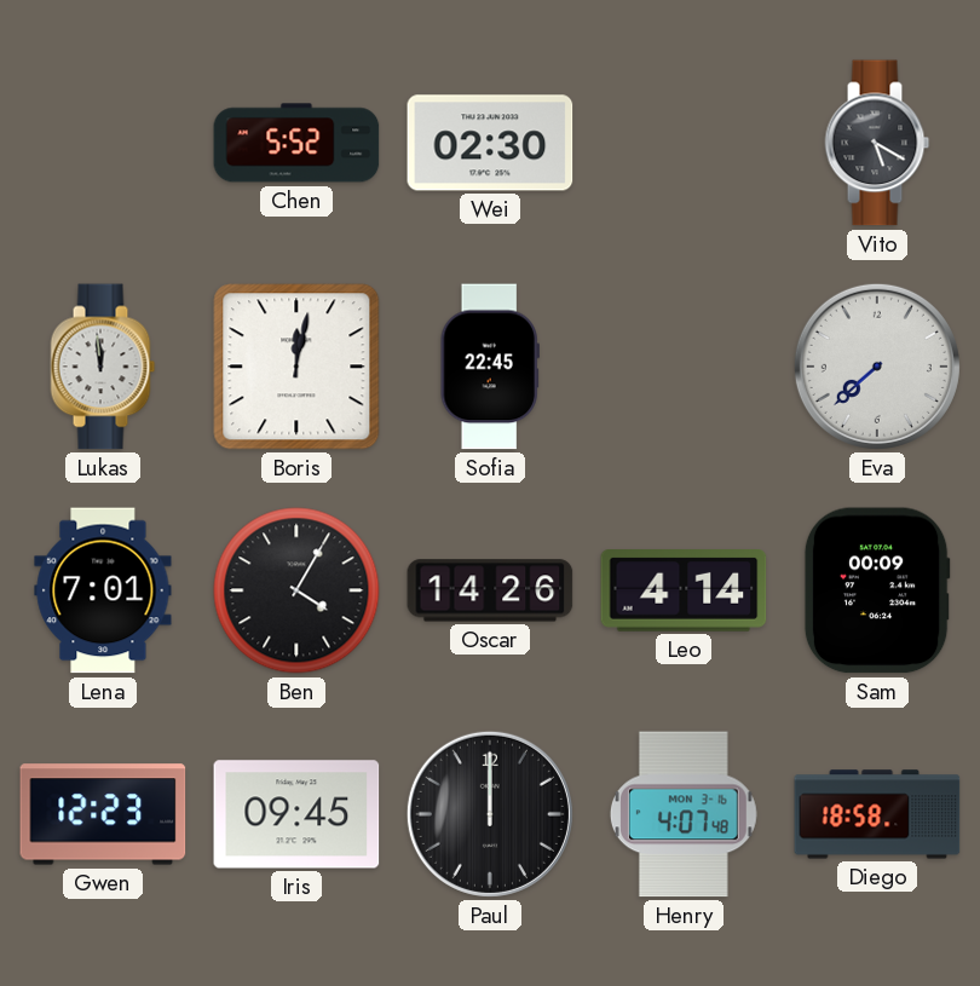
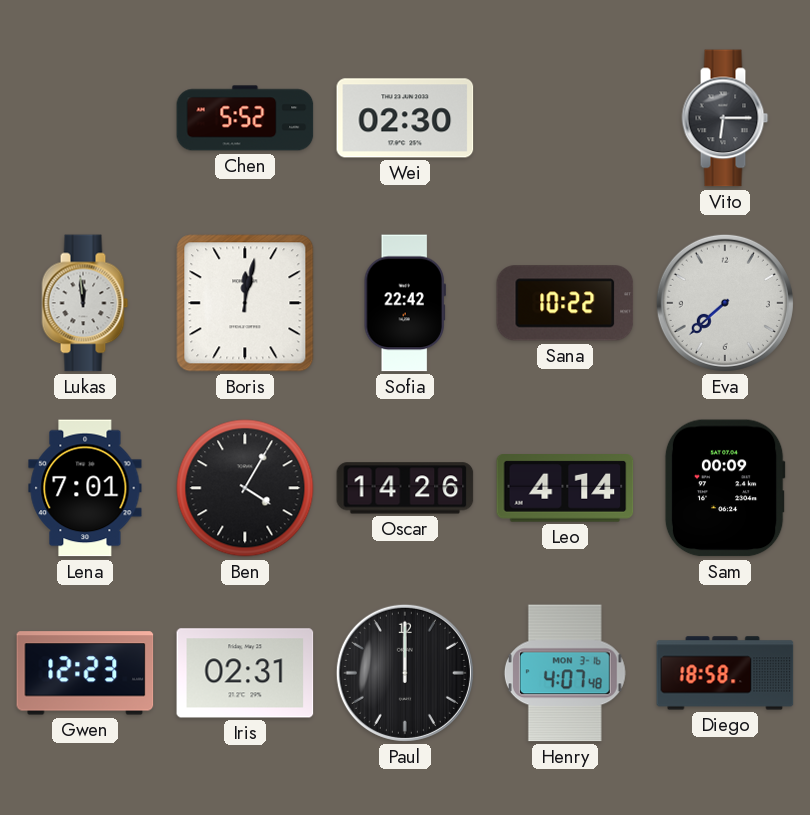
Vito: 5:20 -> 6:15
Sofia: 22:45 -> 22:42
Sana: none -> 10:22
Iris: 09:45 -> 02:31
